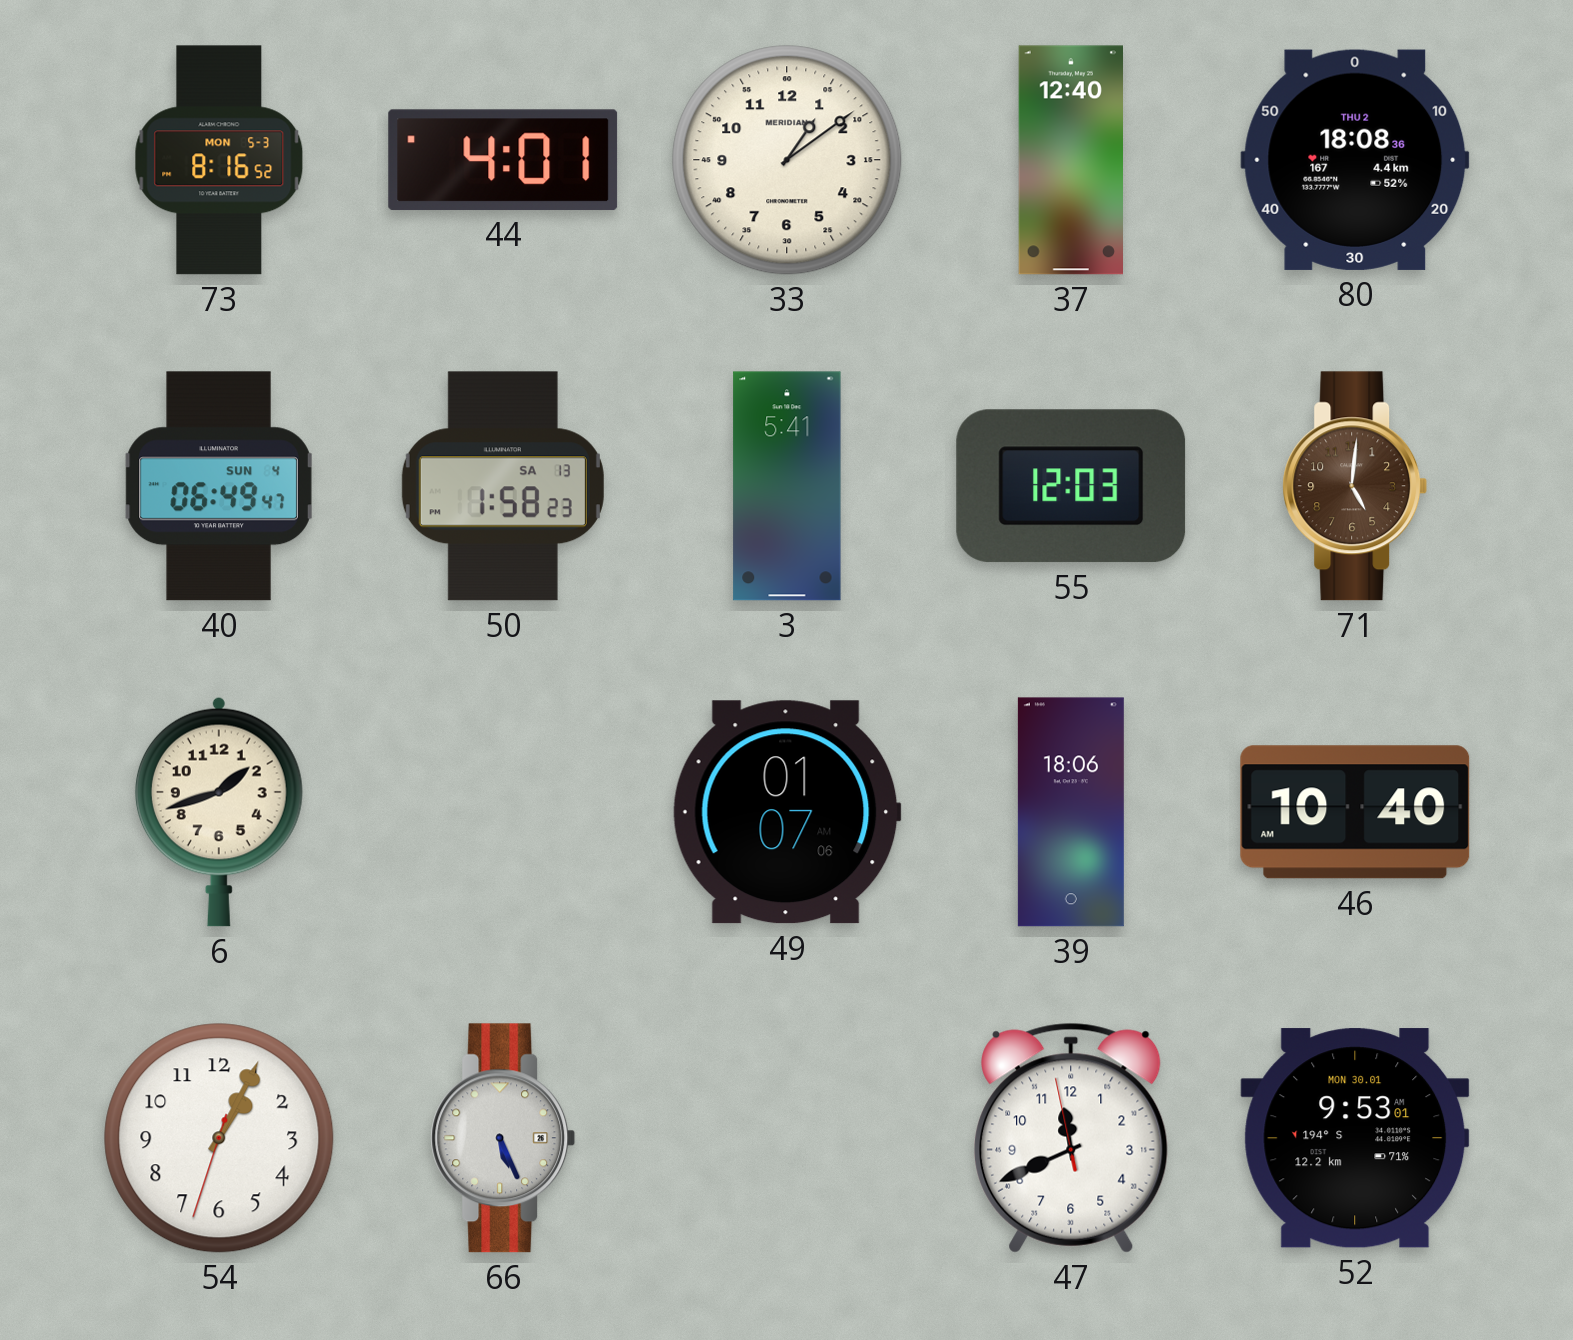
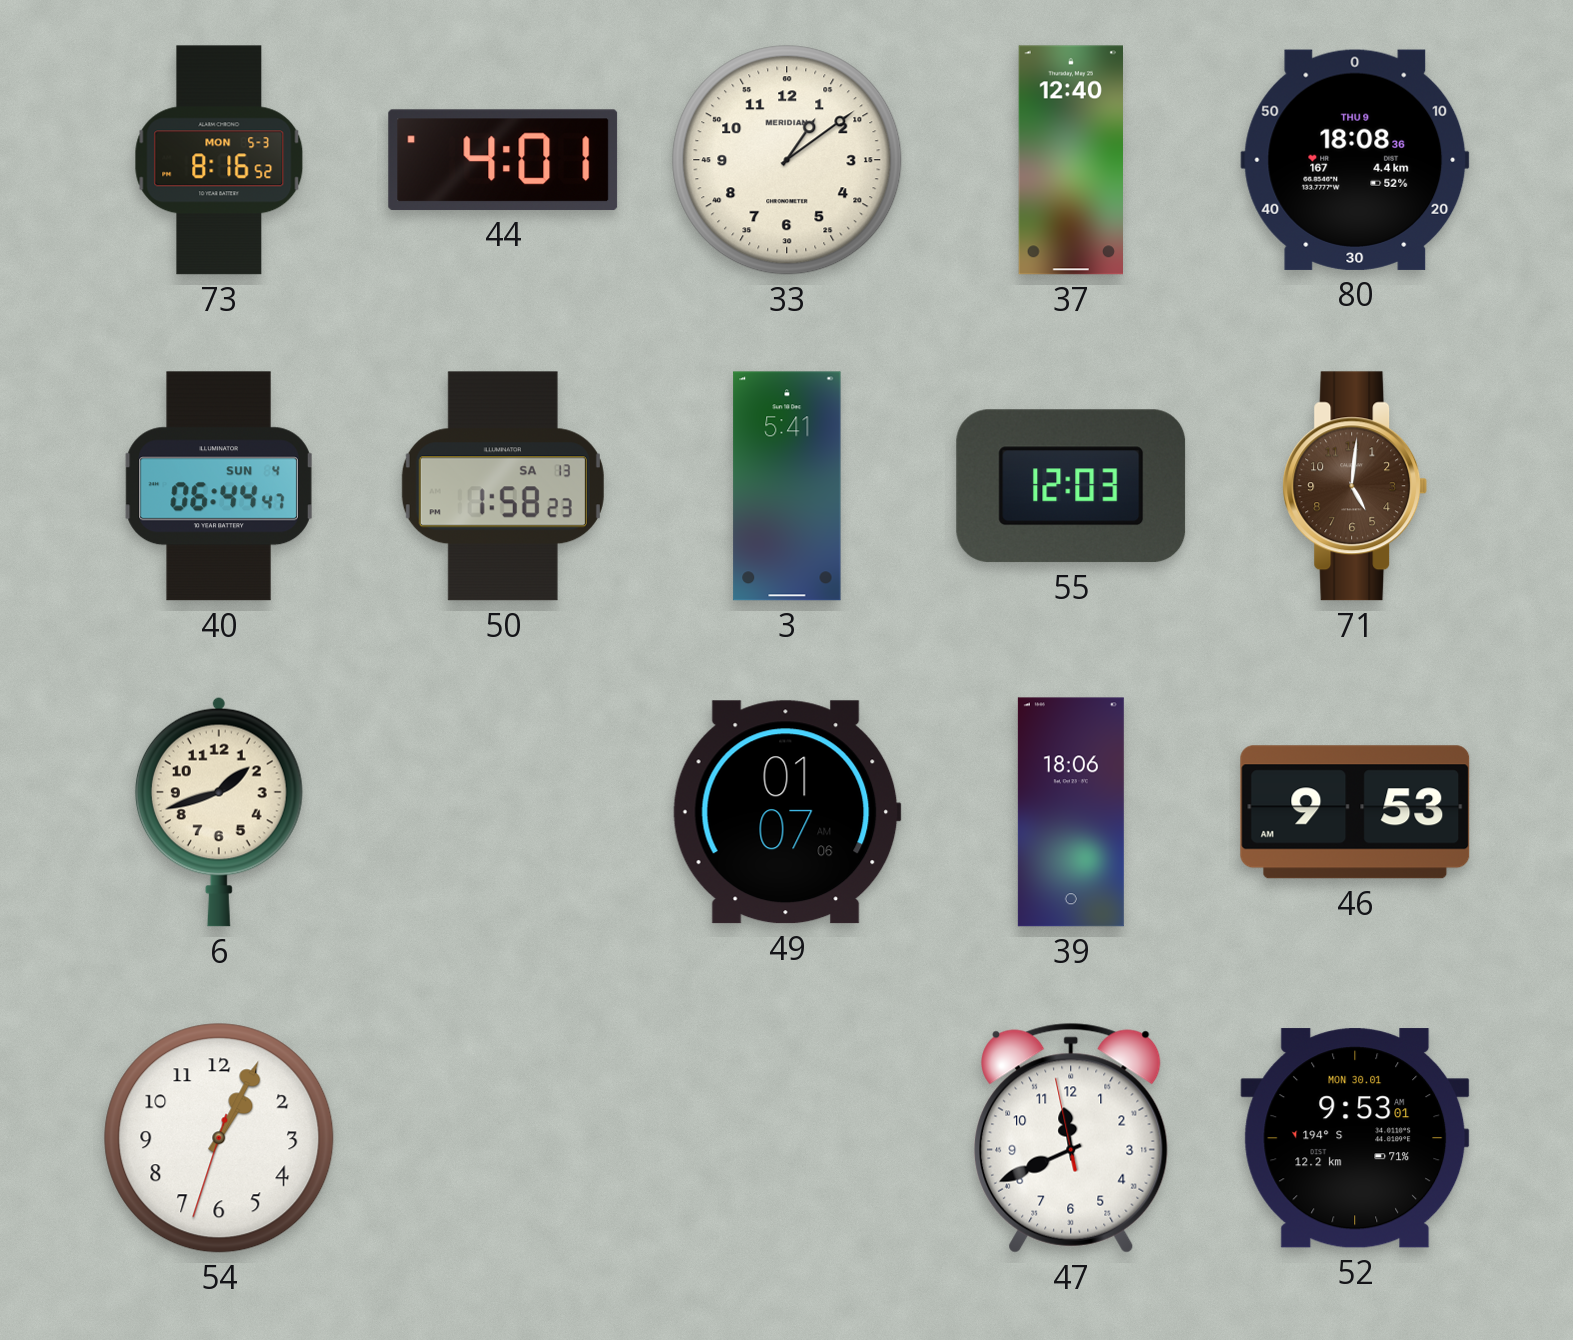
80 date: THU 2 -> THU 9
40: 06:49 -> 06:44
46: 10:40 -> 9:53
66: 5:26 -> none
